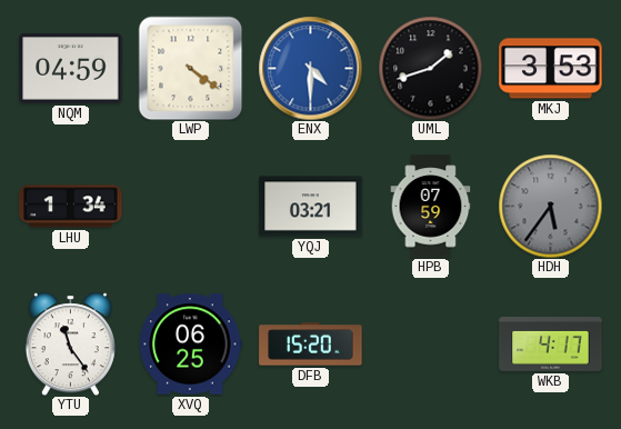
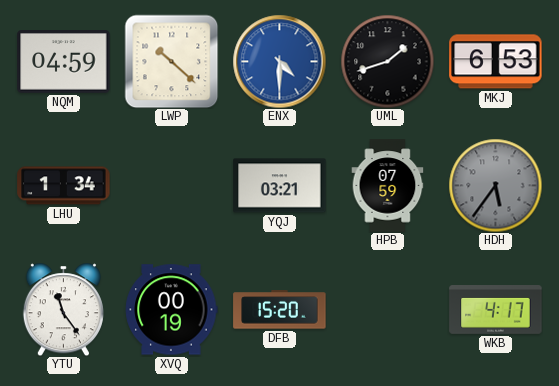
LWP: 4:21 -> 10:22
MKJ: 3:53 -> 6:53
XVQ: 06:25 -> 00:19
